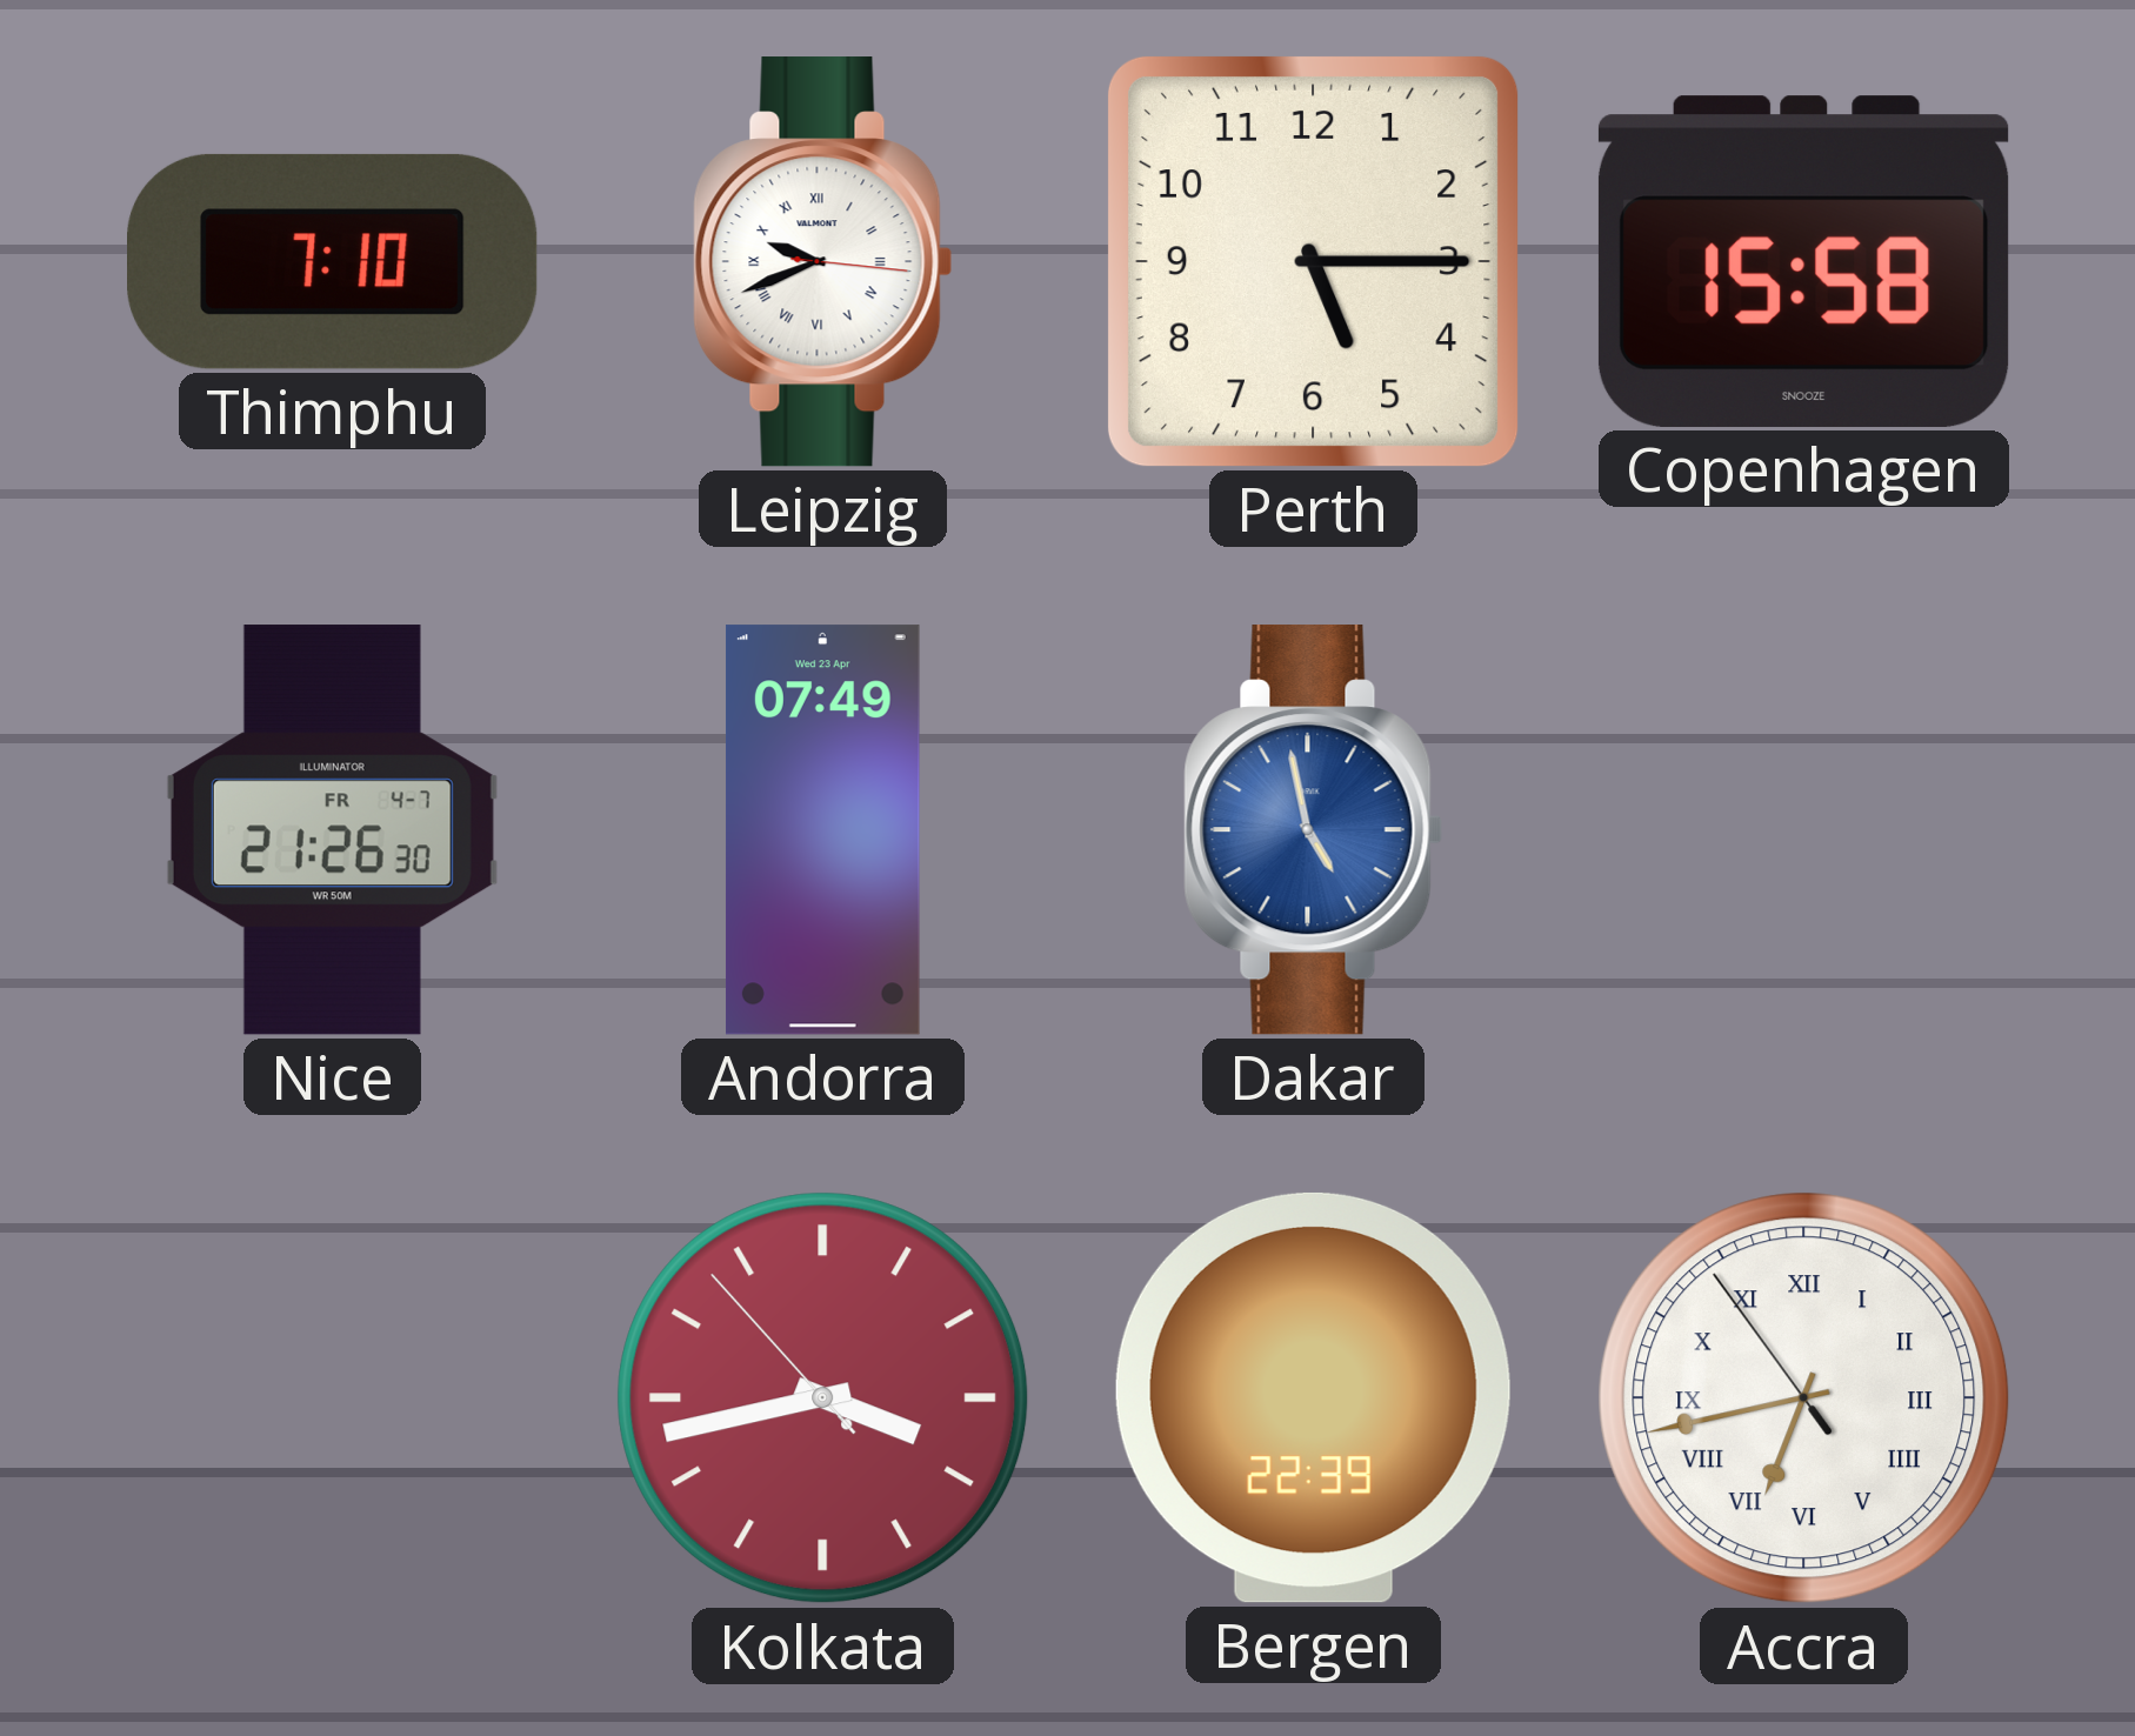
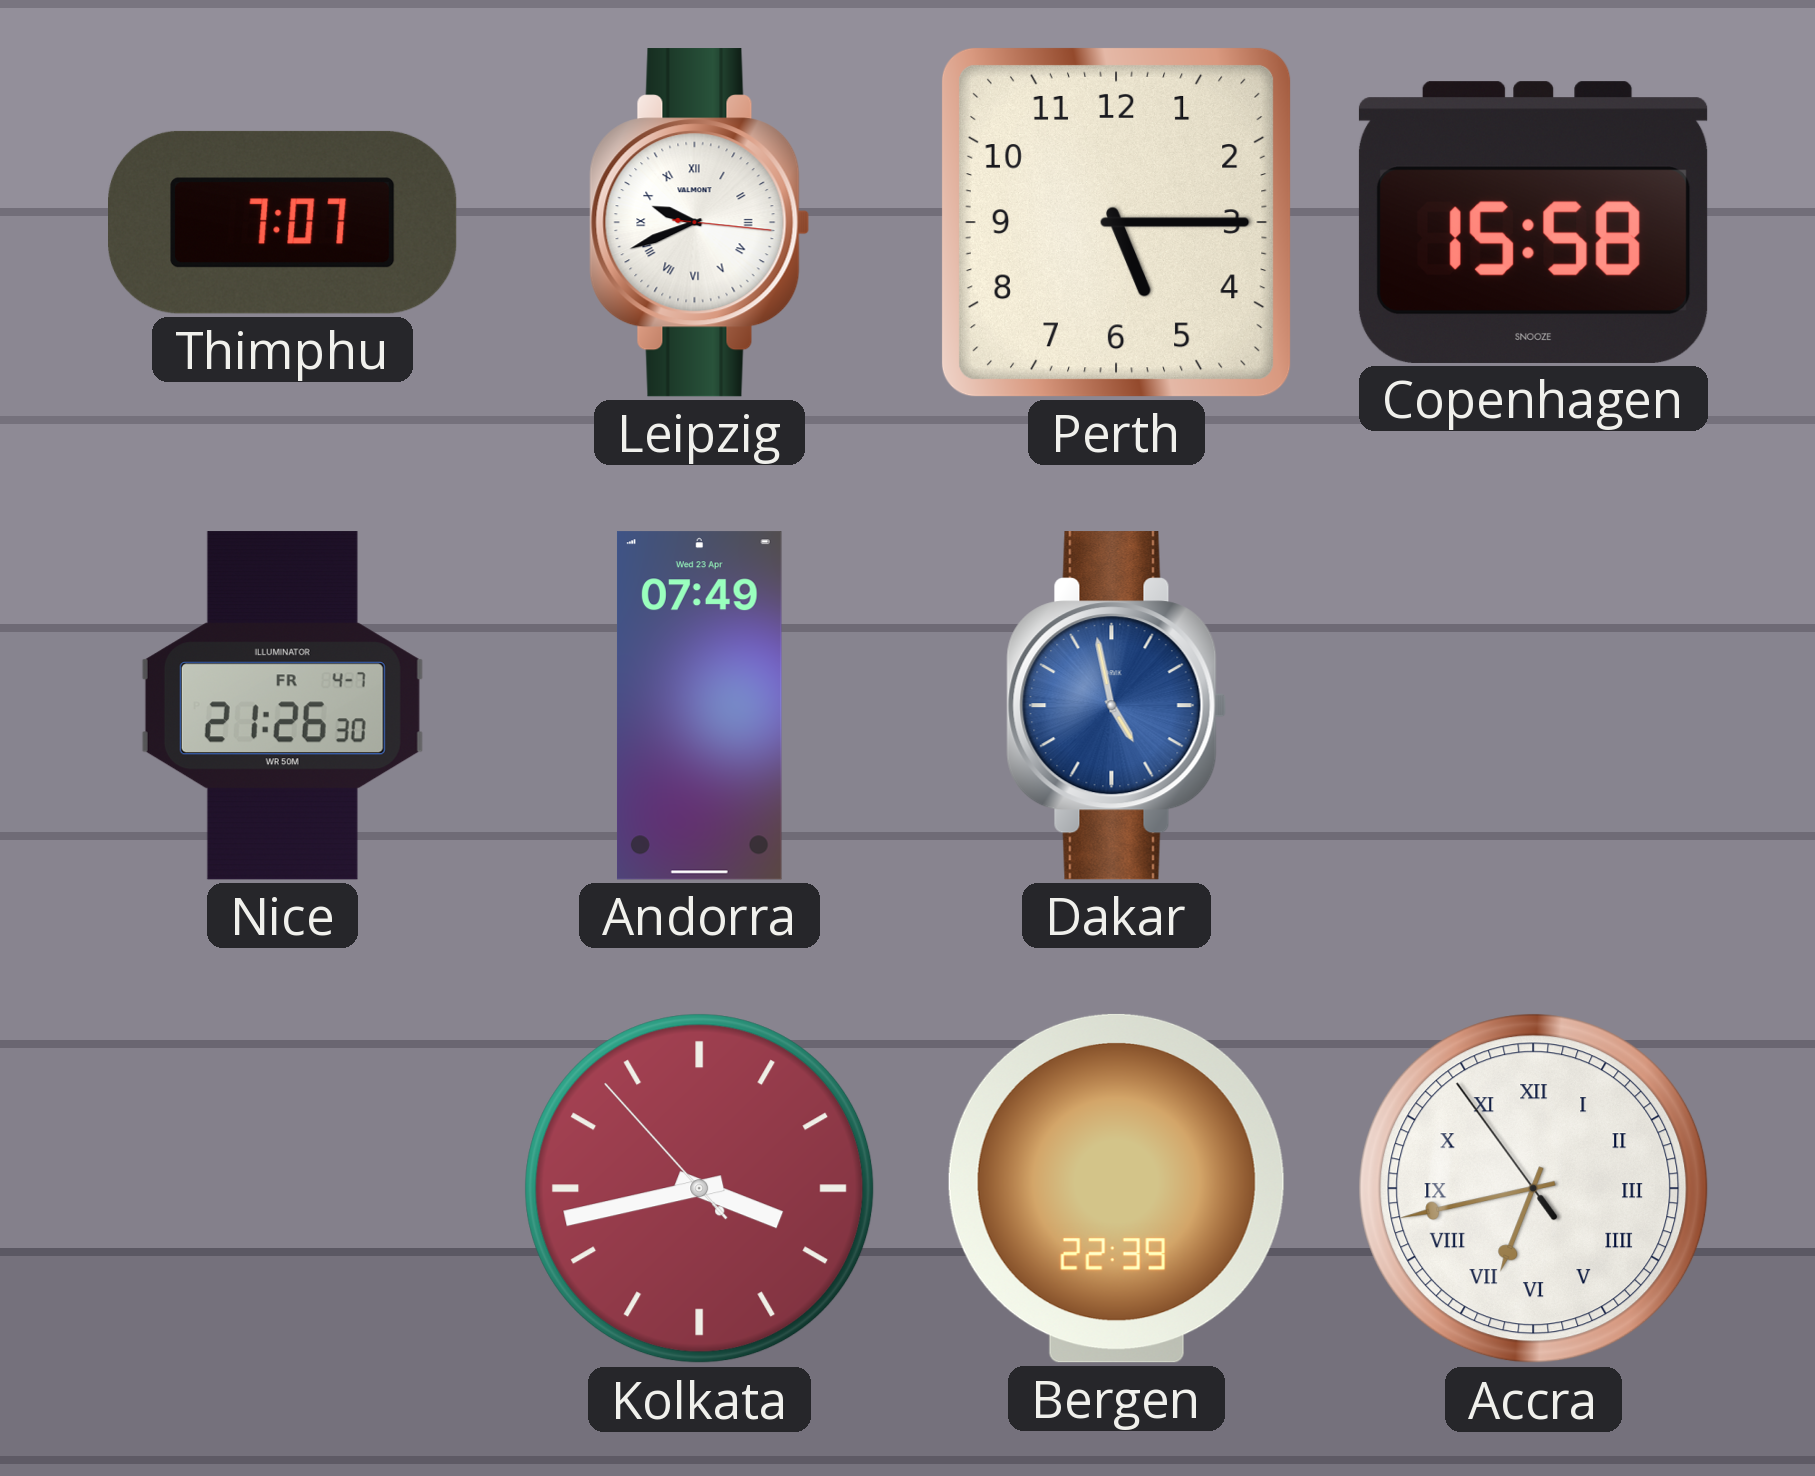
Thimphu: 7:10 -> 7:07
